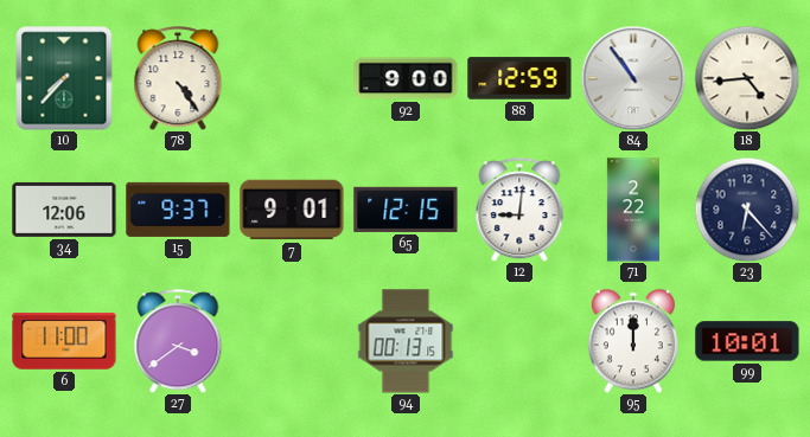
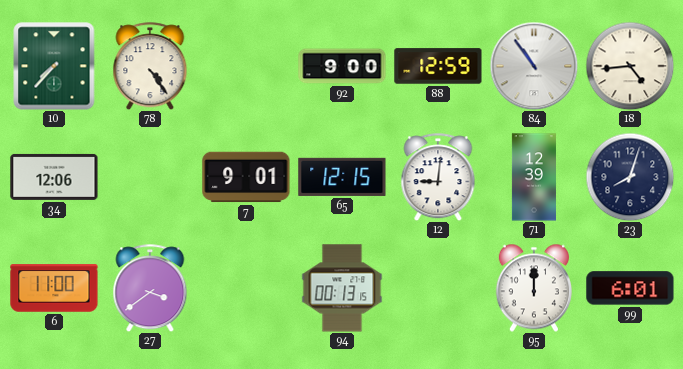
15: 9:37 -> none
71: 2:22 -> 12:39
23: 6:23 -> 8:03
99: 10:01 -> 6:01
